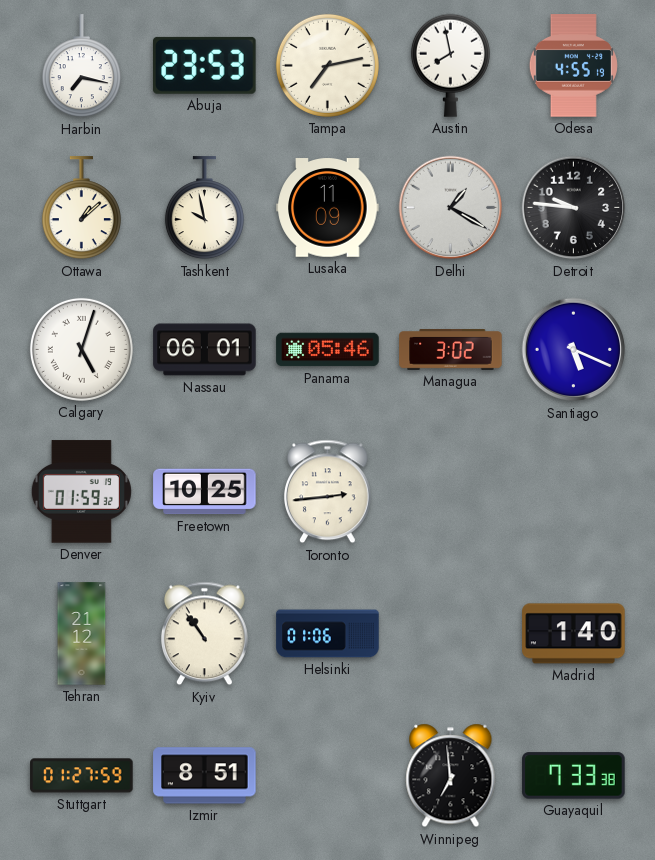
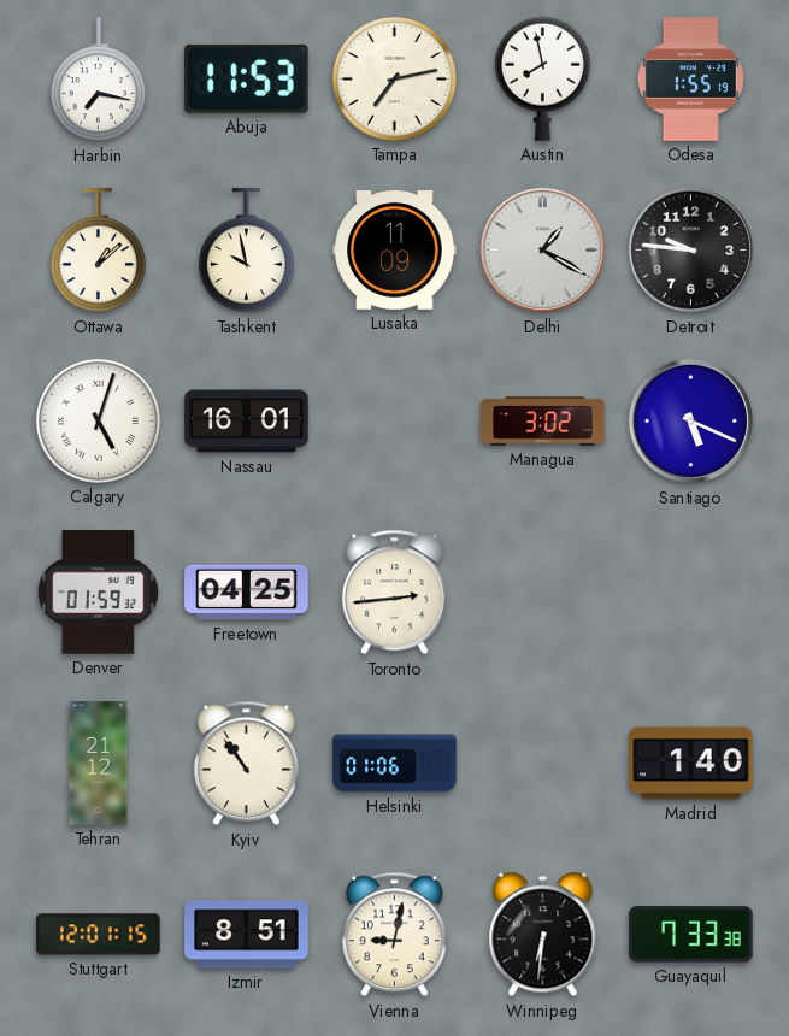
Abuja: 23:53 -> 11:53
Odesa: 4:55 -> 1:55
Nassau: 06:01 -> 16:01
Panama: 05:46 -> none
Freetown: 10:25 -> 04:25
Stuttgart: 01:27 -> 12:01
Vienna: none -> 9:02
Winnipeg: 6:59 -> 6:31
